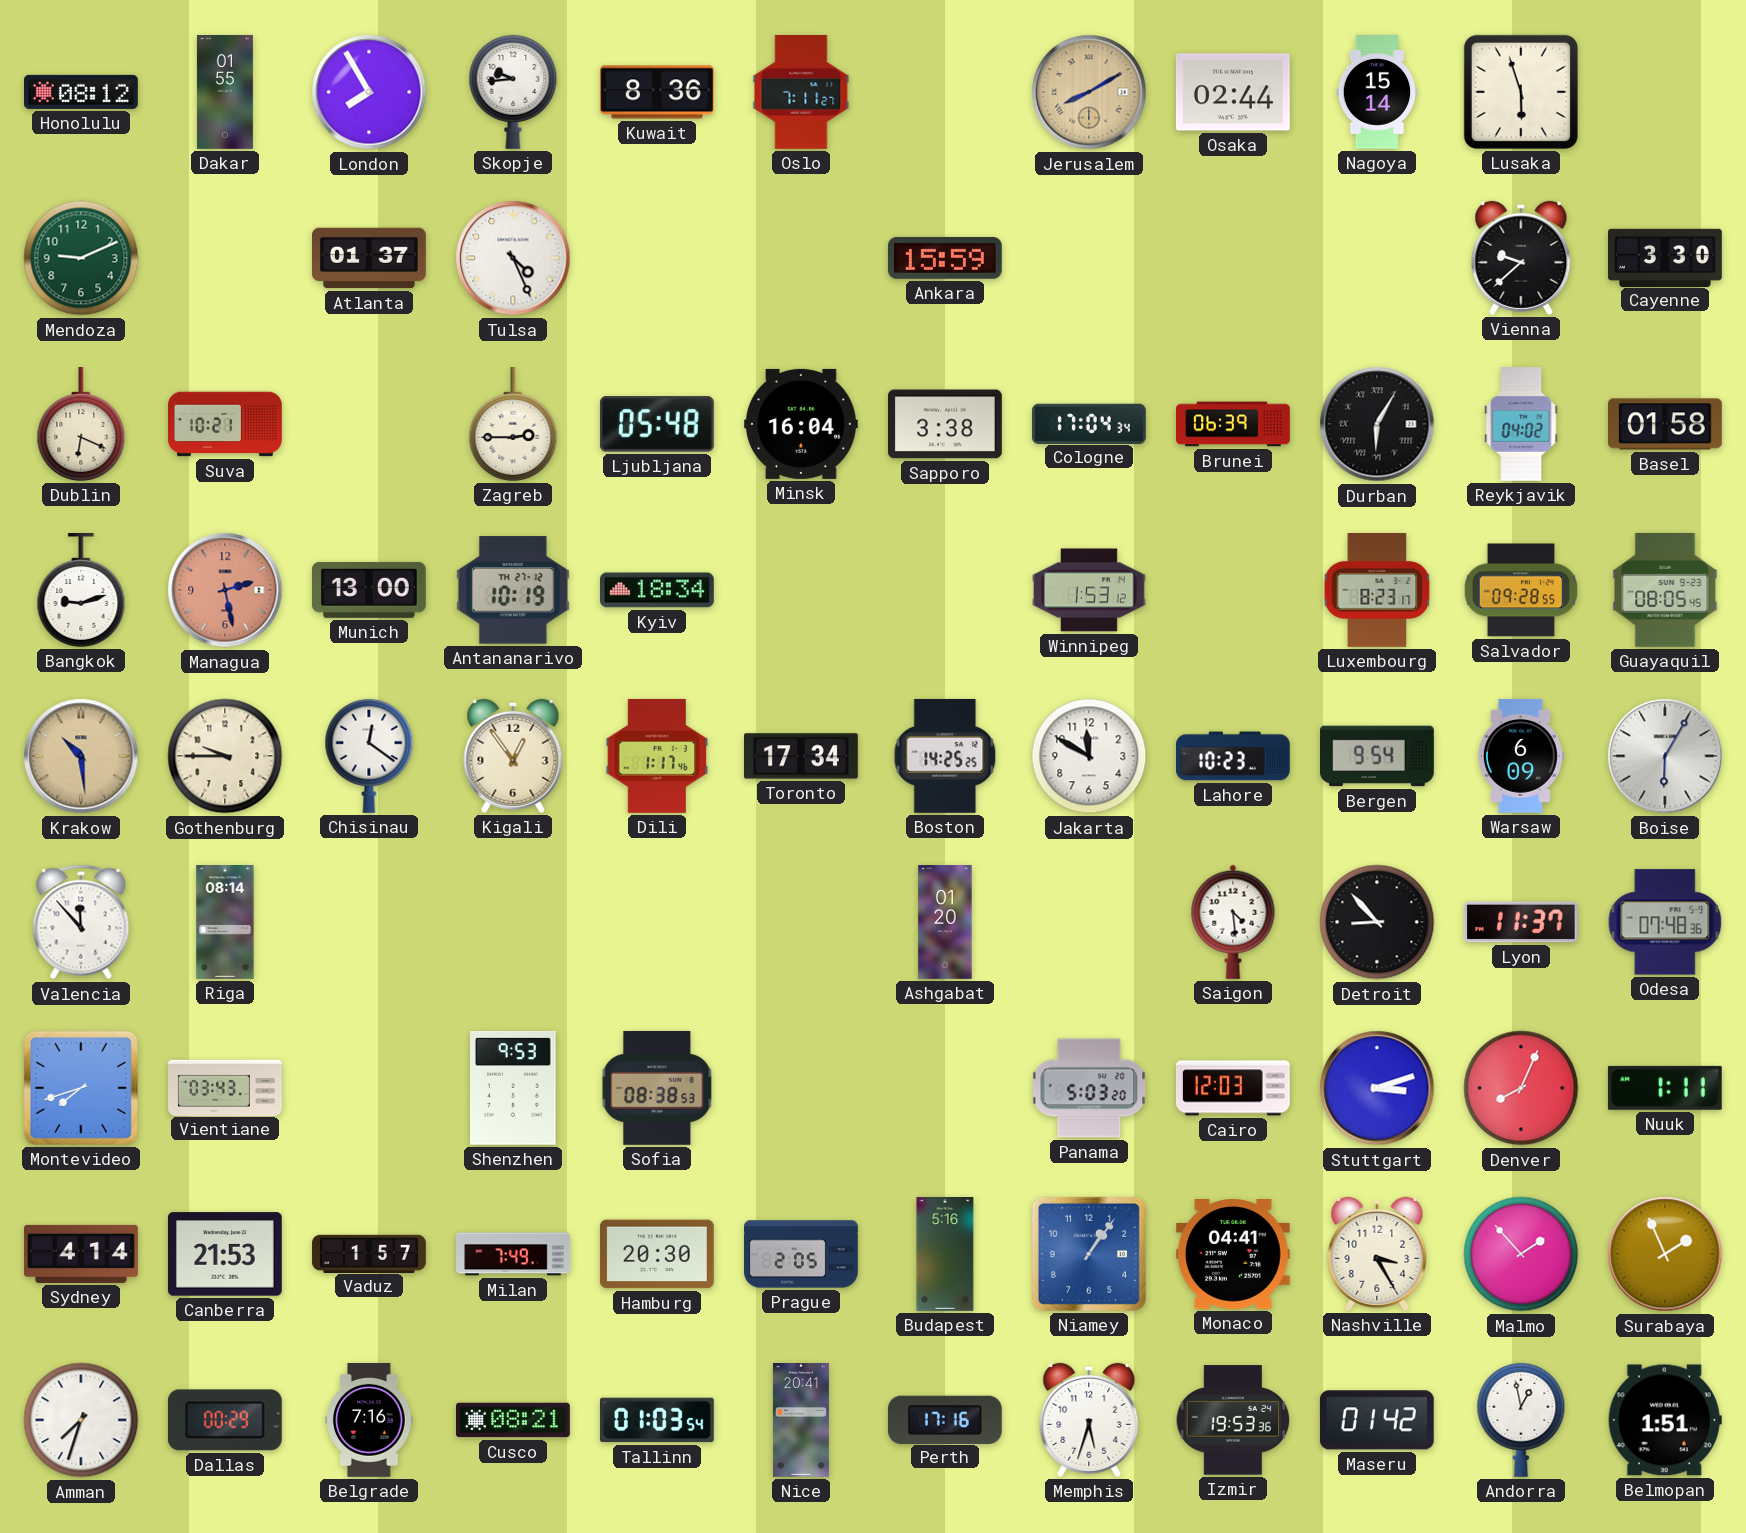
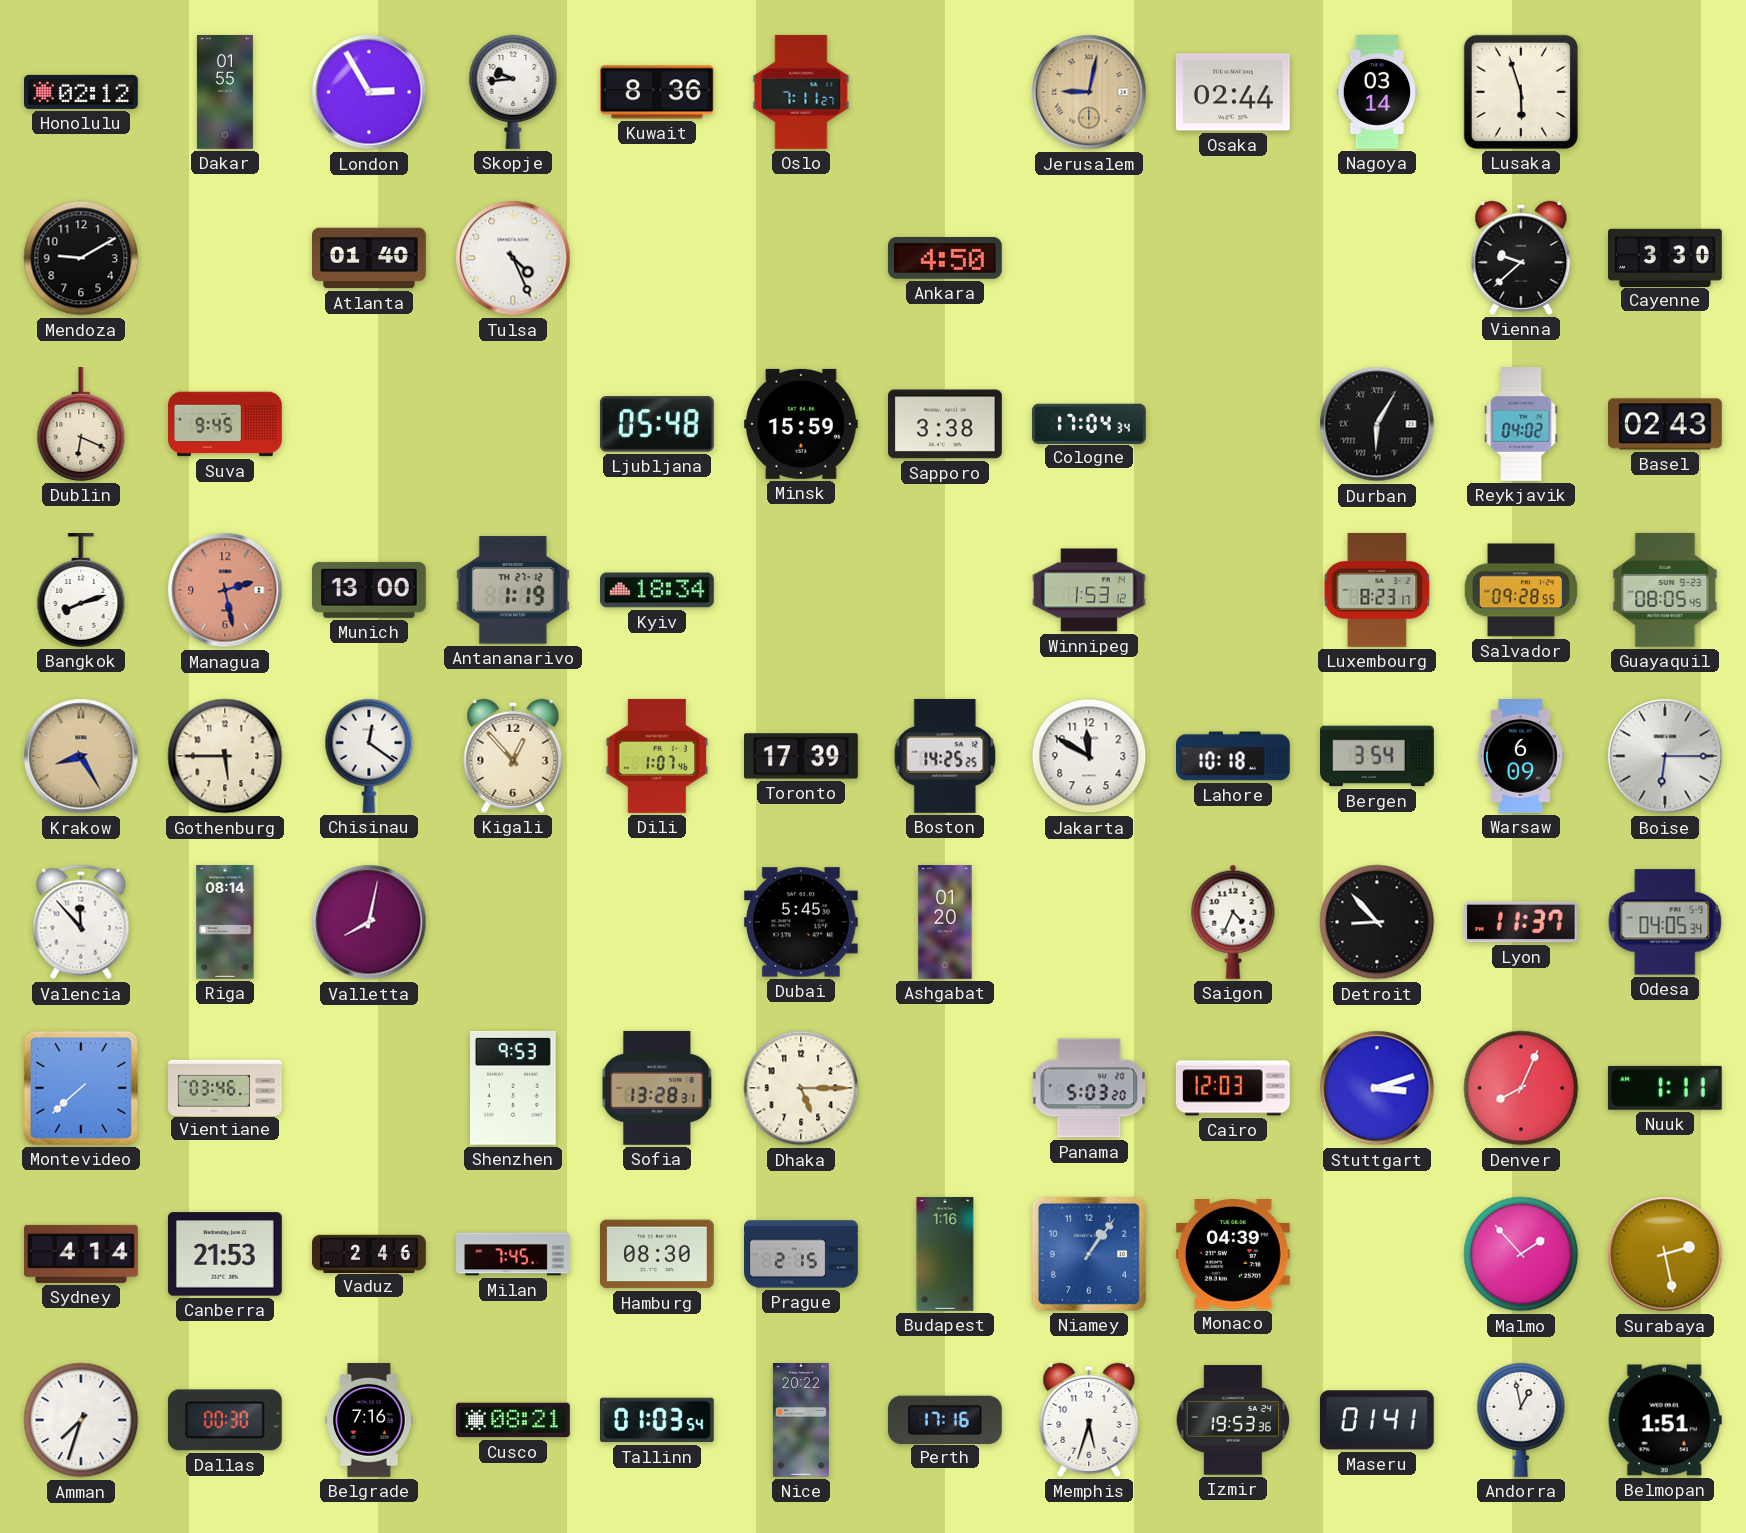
Honolulu: 08:12 -> 02:12
London: 7:55 -> 2:55
Jerusalem: 8:10 -> 9:02
Nagoya: 15:14 -> 03:14
Mendoza: 9:11 -> 9:10
Mendoza dial: green -> black
Atlanta: 01:37 -> 01:40
Ankara: 15:59 -> 4:50
Suva: 10:21 -> 9:45
Zagreb: 2:45 -> none
Minsk: 16:04 -> 15:59
Brunei: 06:39 -> none
Basel: 01:58 -> 02:43
Bangkok: 9:12 -> 8:12
Antananarivo: 10:19 -> 1:19
Krakow: 10:29 -> 8:25
Gothenburg: 9:45 -> 5:45
Kigali: 12:54 -> 12:53
Dili: 1:17 -> 1:07
Toronto: 17:34 -> 17:39
Lahore: 10:23 -> 10:18
Bergen: 9:54 -> 3:54
Boise: 6:05 -> 6:15
Valletta: none -> 8:02
Dubai: none -> 5:45
Saigon: 4:29 -> 4:34
Odesa: 07:48 -> 04:05
Montevideo: 7:42 -> 7:38
Vientiane: 03:43 -> 03:46
Sofia: 08:38 -> 13:28
Dhaka: none -> 5:15
Vaduz: 1:57 -> 2:46
Milan: 7:49 -> 7:45
Hamburg: 20:30 -> 08:30
Prague: 2:05 -> 2:15
Budapest: 5:16 -> 1:16
Monaco: 04:41 -> 04:39
Nashville: 3:25 -> none
Surabaya: 1:56 -> 2:28
Dallas: 00:29 -> 00:30
Nice: 20:41 -> 20:22
Maseru: 01:42 -> 01:41
